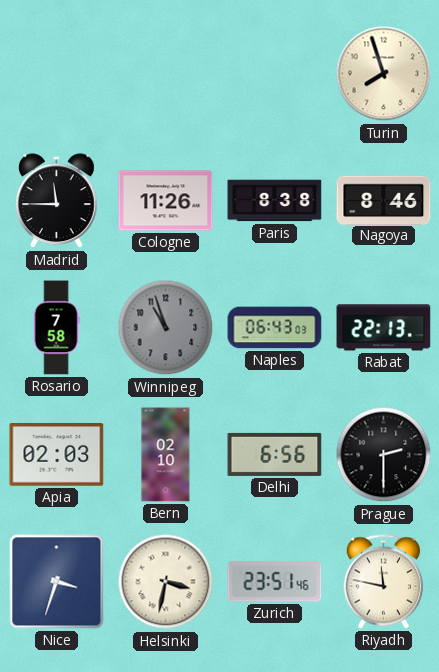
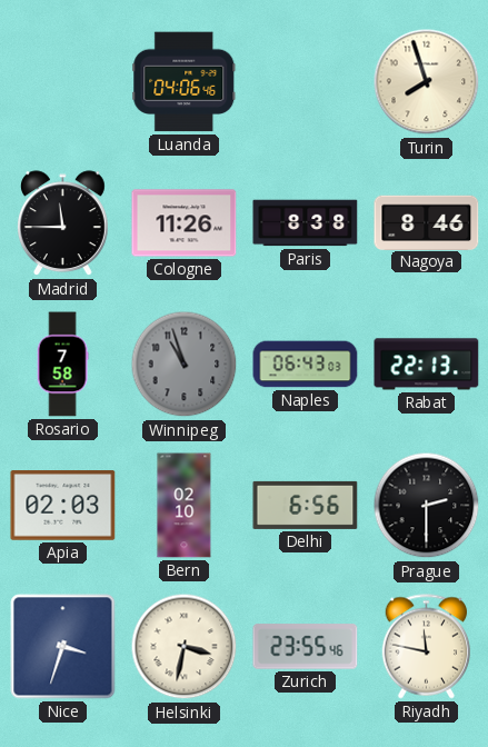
Luanda: none -> 04:06
Zurich: 23:51 -> 23:55
